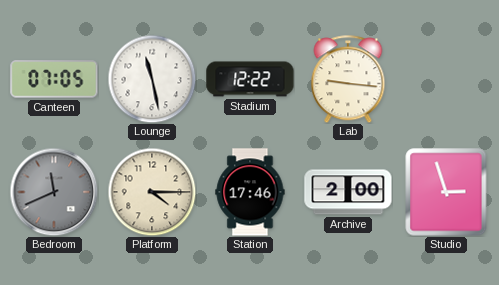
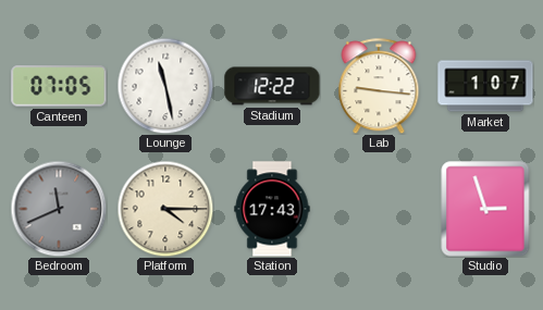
Market: none -> 1:07
Station: 17:46 -> 17:43
Archive: 2:00 -> none
